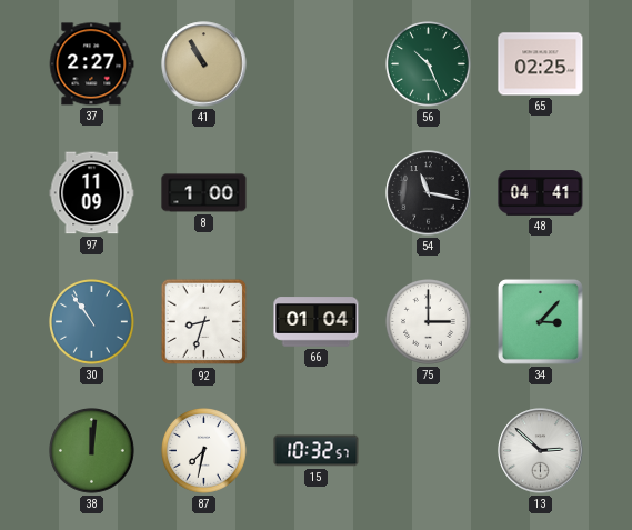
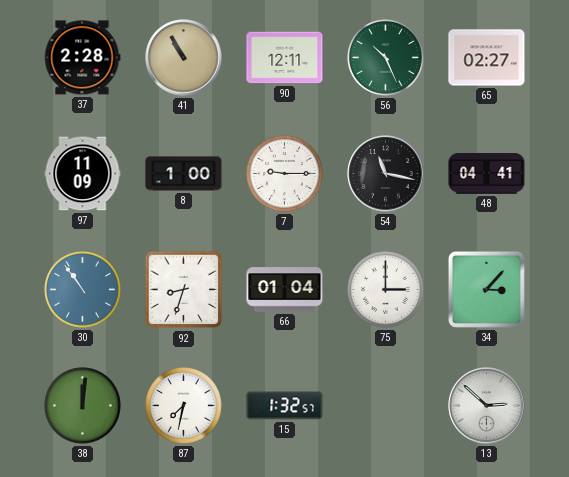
37: 2:27 -> 2:28
90: none -> 12:11
65: 02:25 -> 02:27
7: none -> 9:15
15: 10:32 -> 1:32
